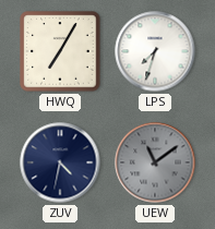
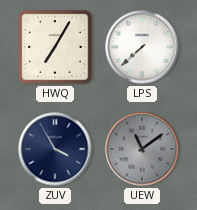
LPS: 7:33 -> 7:38
ZUV: 4:32 -> 3:55
